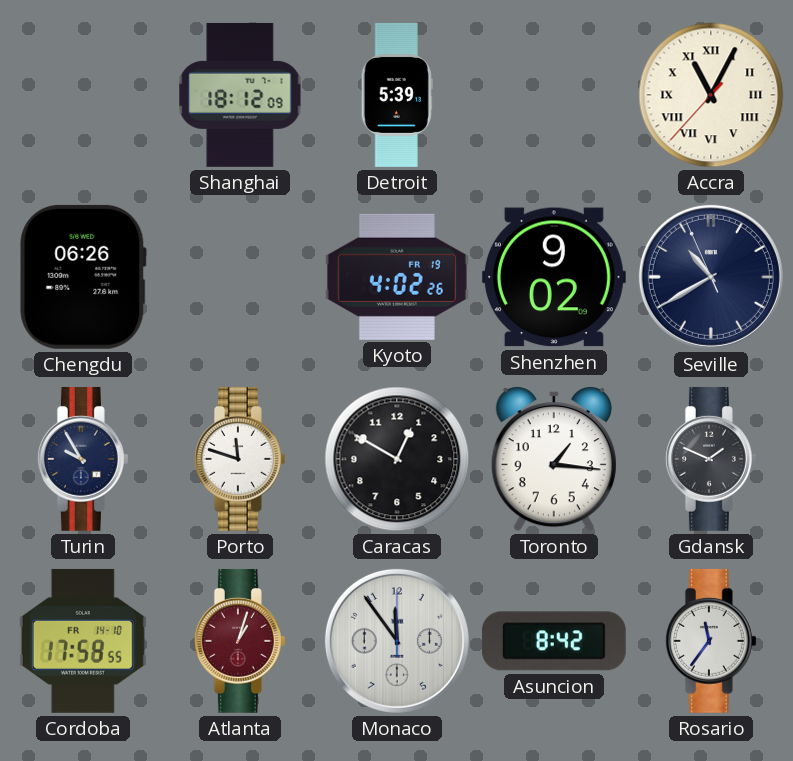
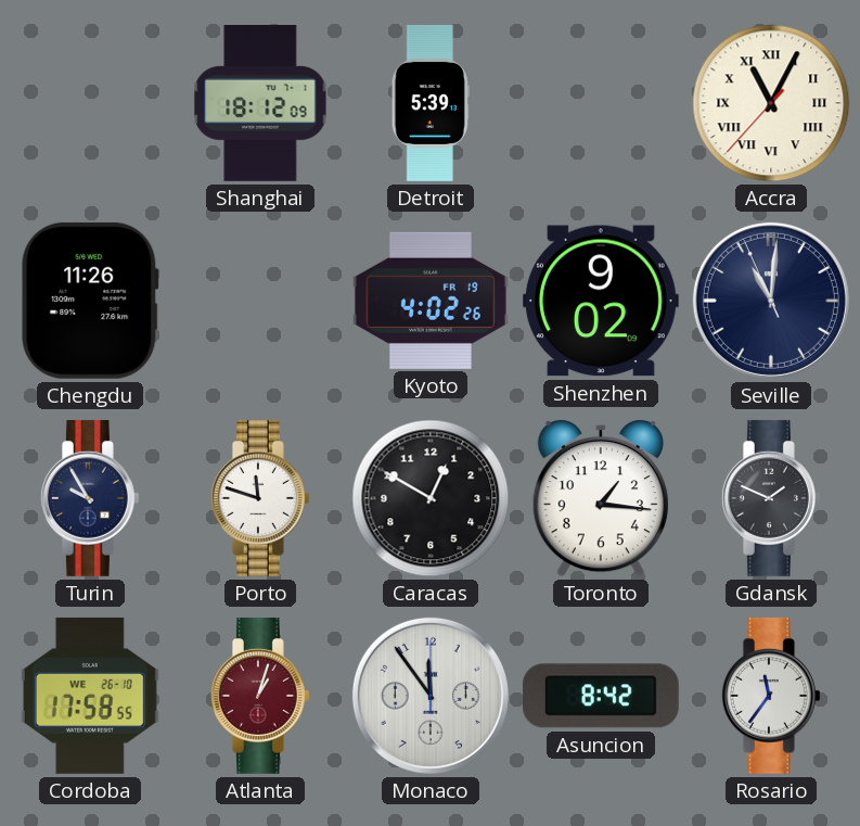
Chengdu: 06:26 -> 11:26
Seville: 10:39 -> 11:00
Cordoba date: FR 14-10 -> WE 26-10
